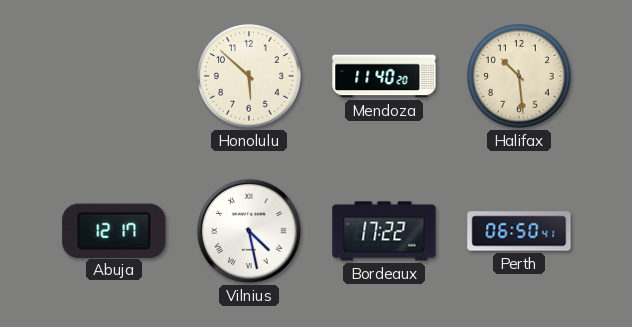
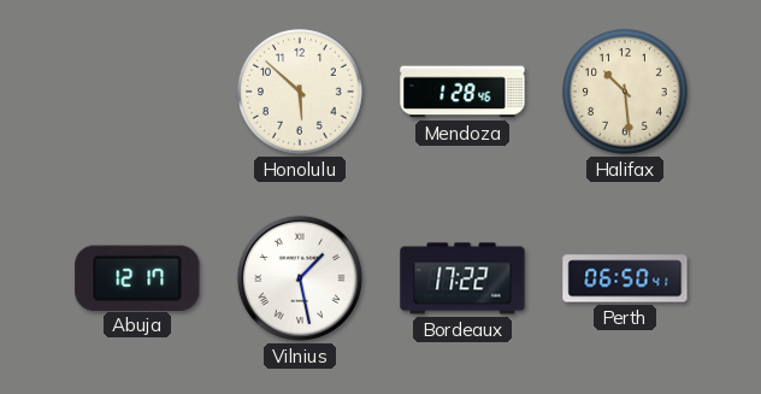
Mendoza: 11:40 -> 1:28
Vilnius: 4:28 -> 1:28
